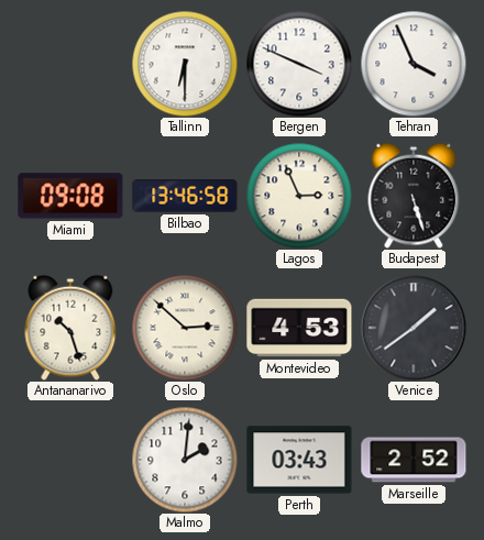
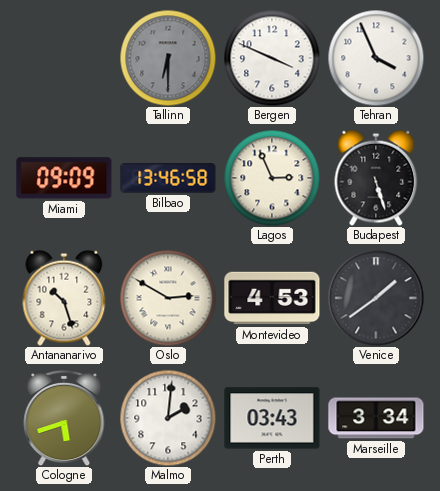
Tallinn dial: white -> grey
Miami: 09:08 -> 09:09
Oslo: 2:52 -> 2:50
Cologne: none -> 5:42
Marseille: 2:52 -> 3:34
